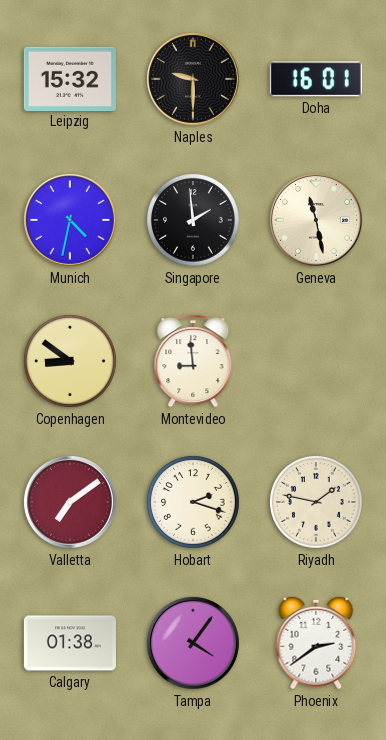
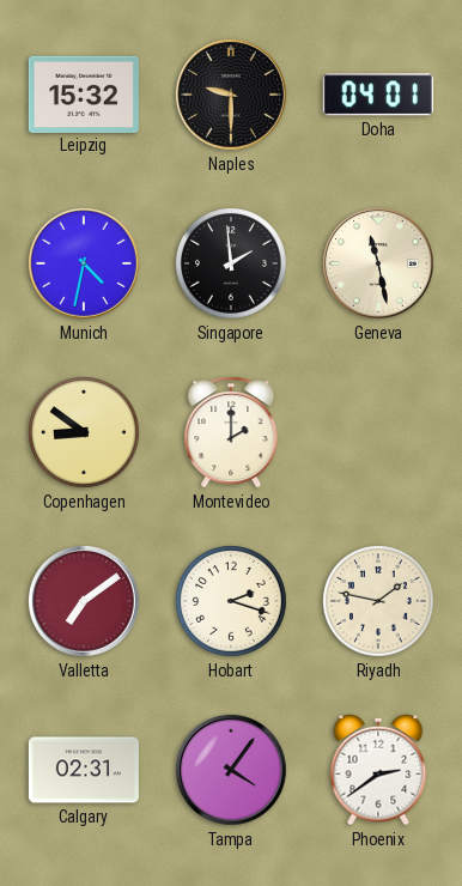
Doha: 16:01 -> 04:01
Montevideo: 8:59 -> 2:00
Calgary: 01:38 -> 02:31
